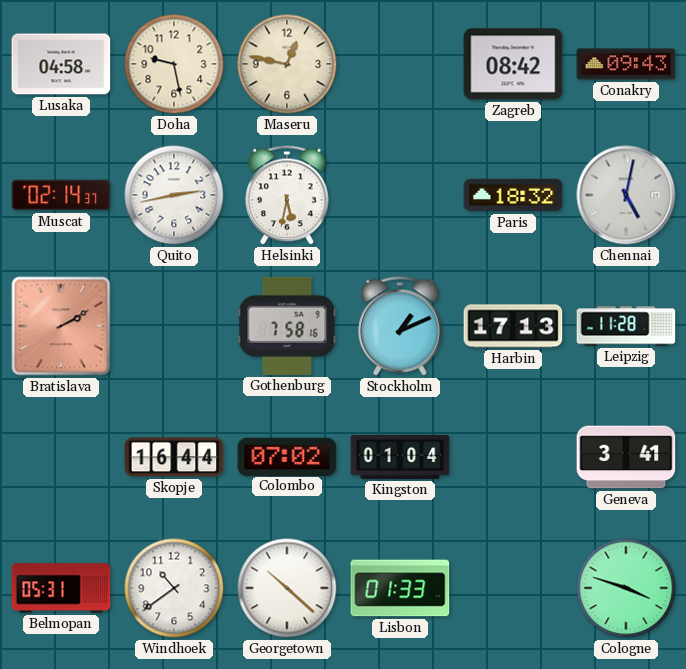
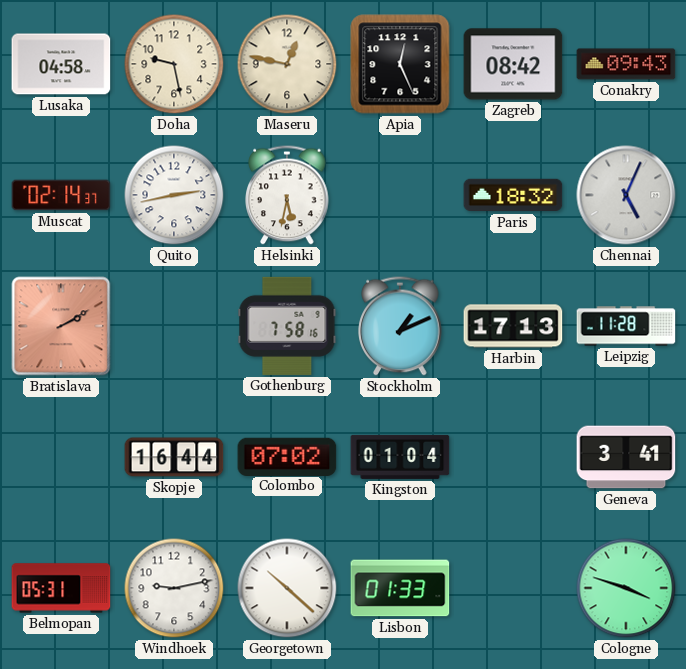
Apia: none -> 12:26
Chennai: 5:02 -> 5:04
Windhoek: 10:39 -> 9:13
